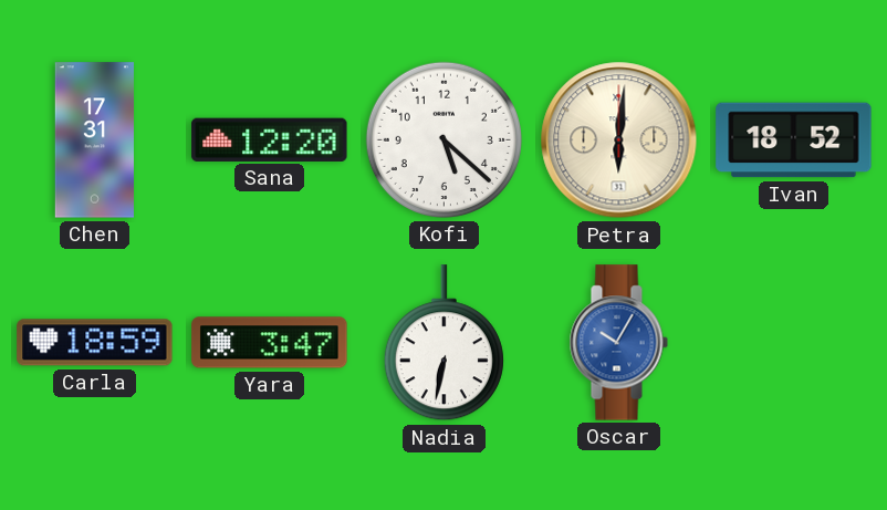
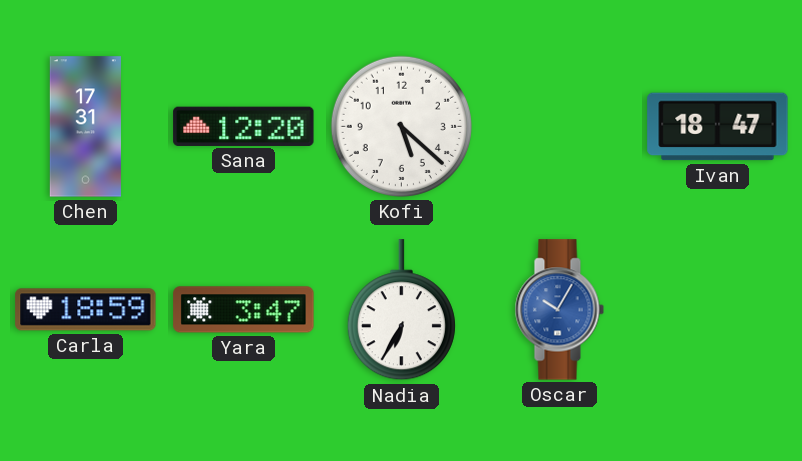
Petra: 6:01 -> none
Ivan: 18:52 -> 18:47
Nadia: 6:32 -> 6:35
